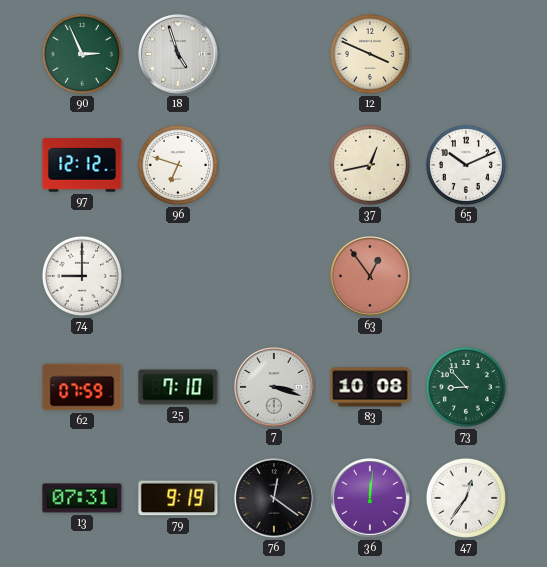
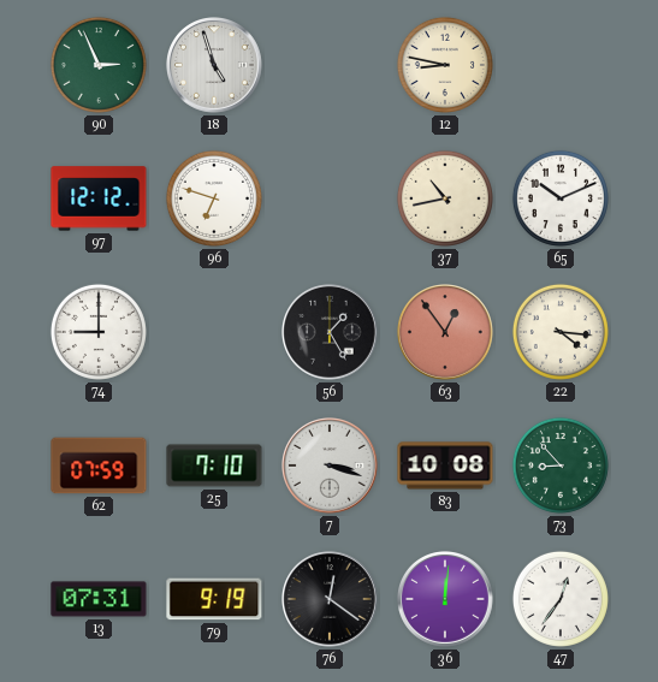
12: 3:49 -> 8:47
37: 12:43 -> 10:43
56: none -> 1:25
22: none -> 4:16
